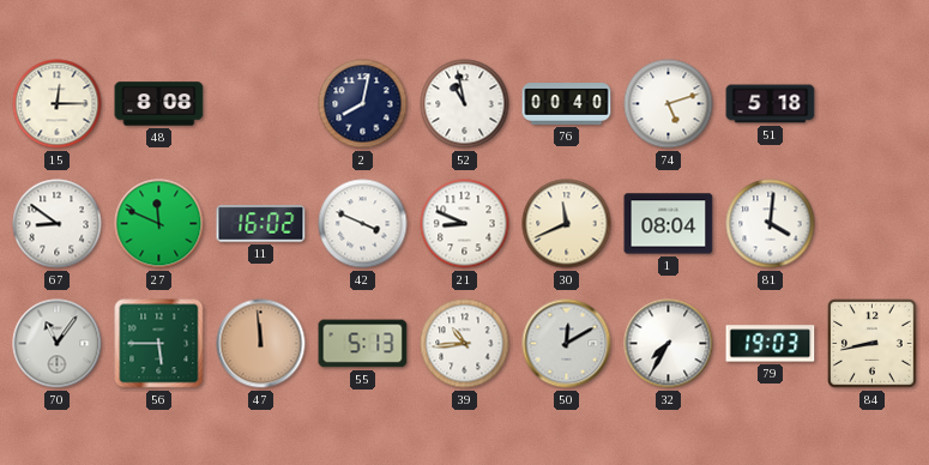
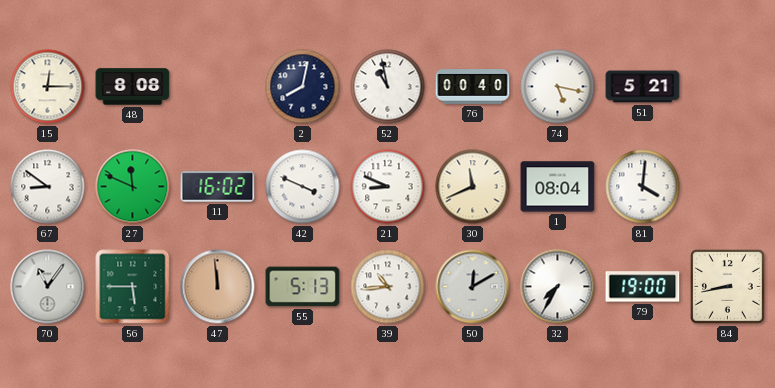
74: 5:12 -> 5:17
51: 5:18 -> 5:21
79: 19:03 -> 19:00
